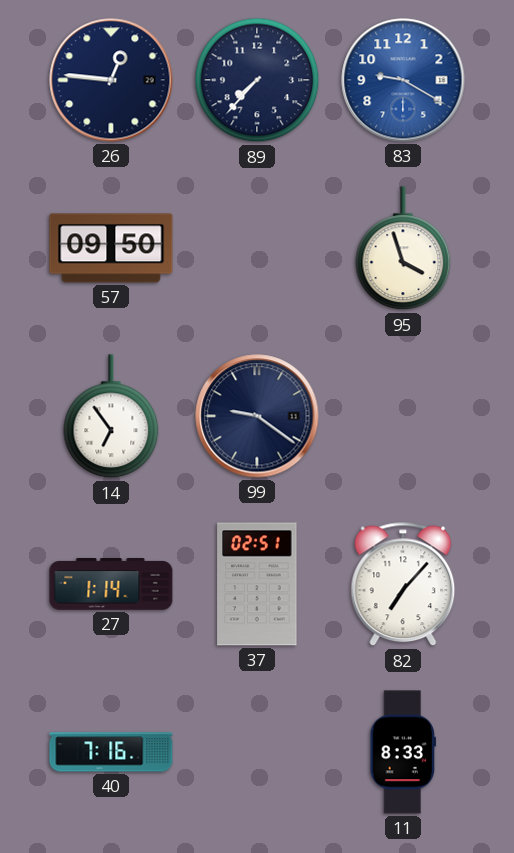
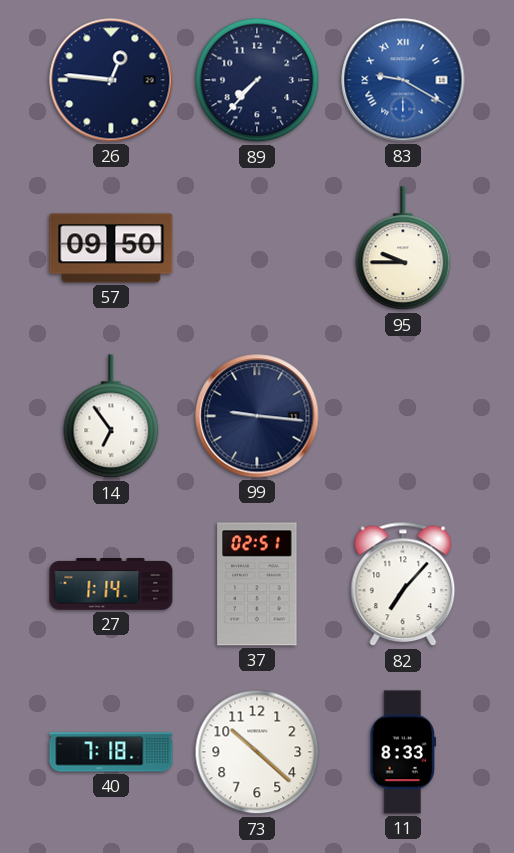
83 numerals: Arabic -> Roman
95: 3:57 -> 9:45
99: 9:21 -> 9:16
40: 7:16 -> 7:18
73: none -> 10:22
